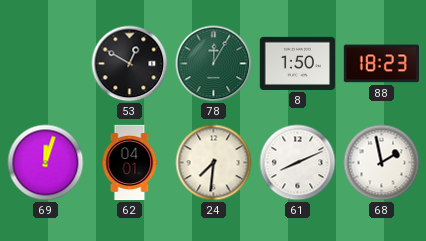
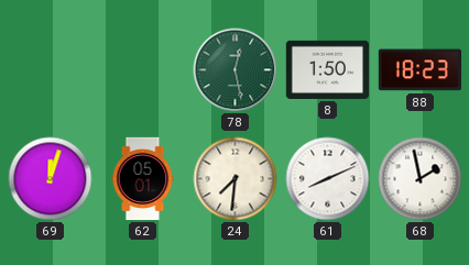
53: 12:50 -> none
78: 12:05 -> 12:28
62: 04:01 -> 05:01
